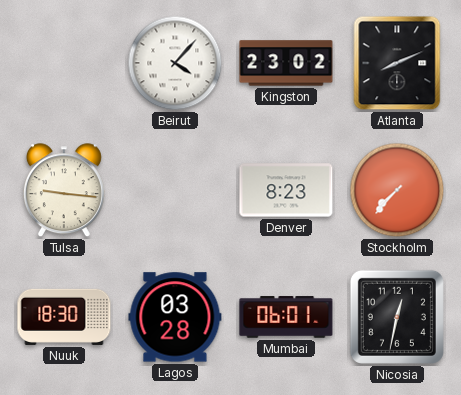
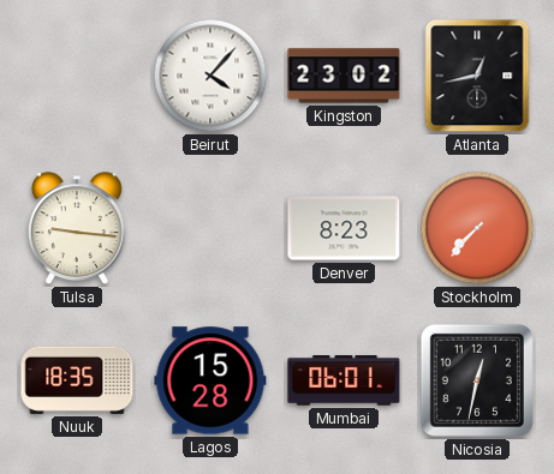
Atlanta: 8:11 -> 12:43
Nuuk: 18:30 -> 18:35
Lagos: 03:28 -> 15:28
